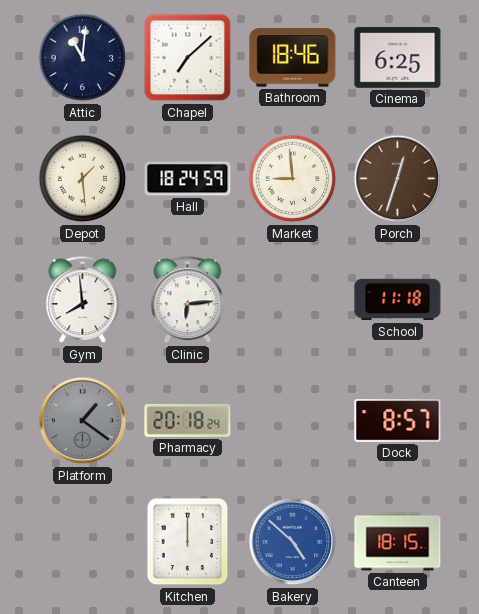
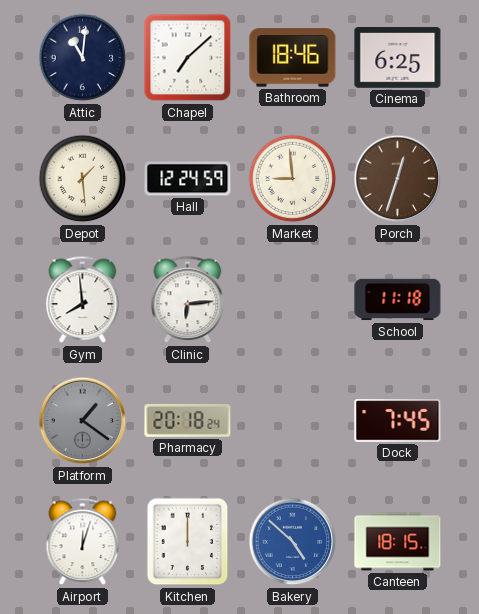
Hall: 18:24 -> 12:24
Dock: 8:57 -> 7:45
Airport: none -> 12:03
